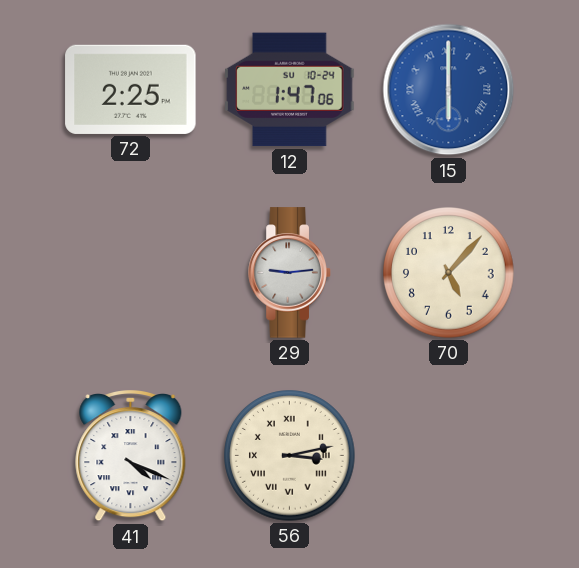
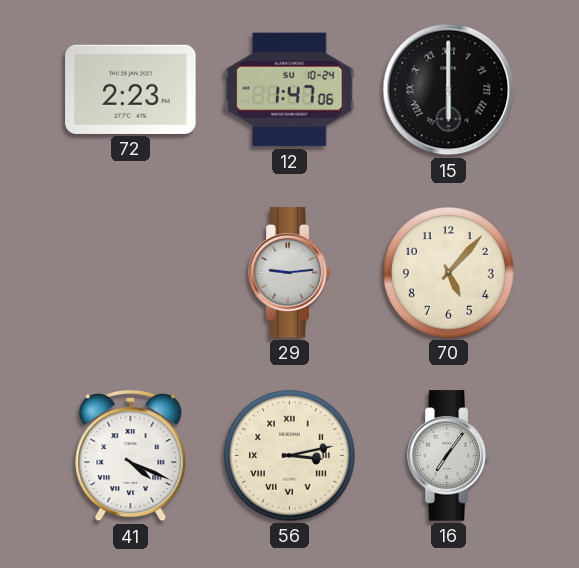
72: 2:25 -> 2:23
15 dial: blue -> black
16: none -> 7:06
